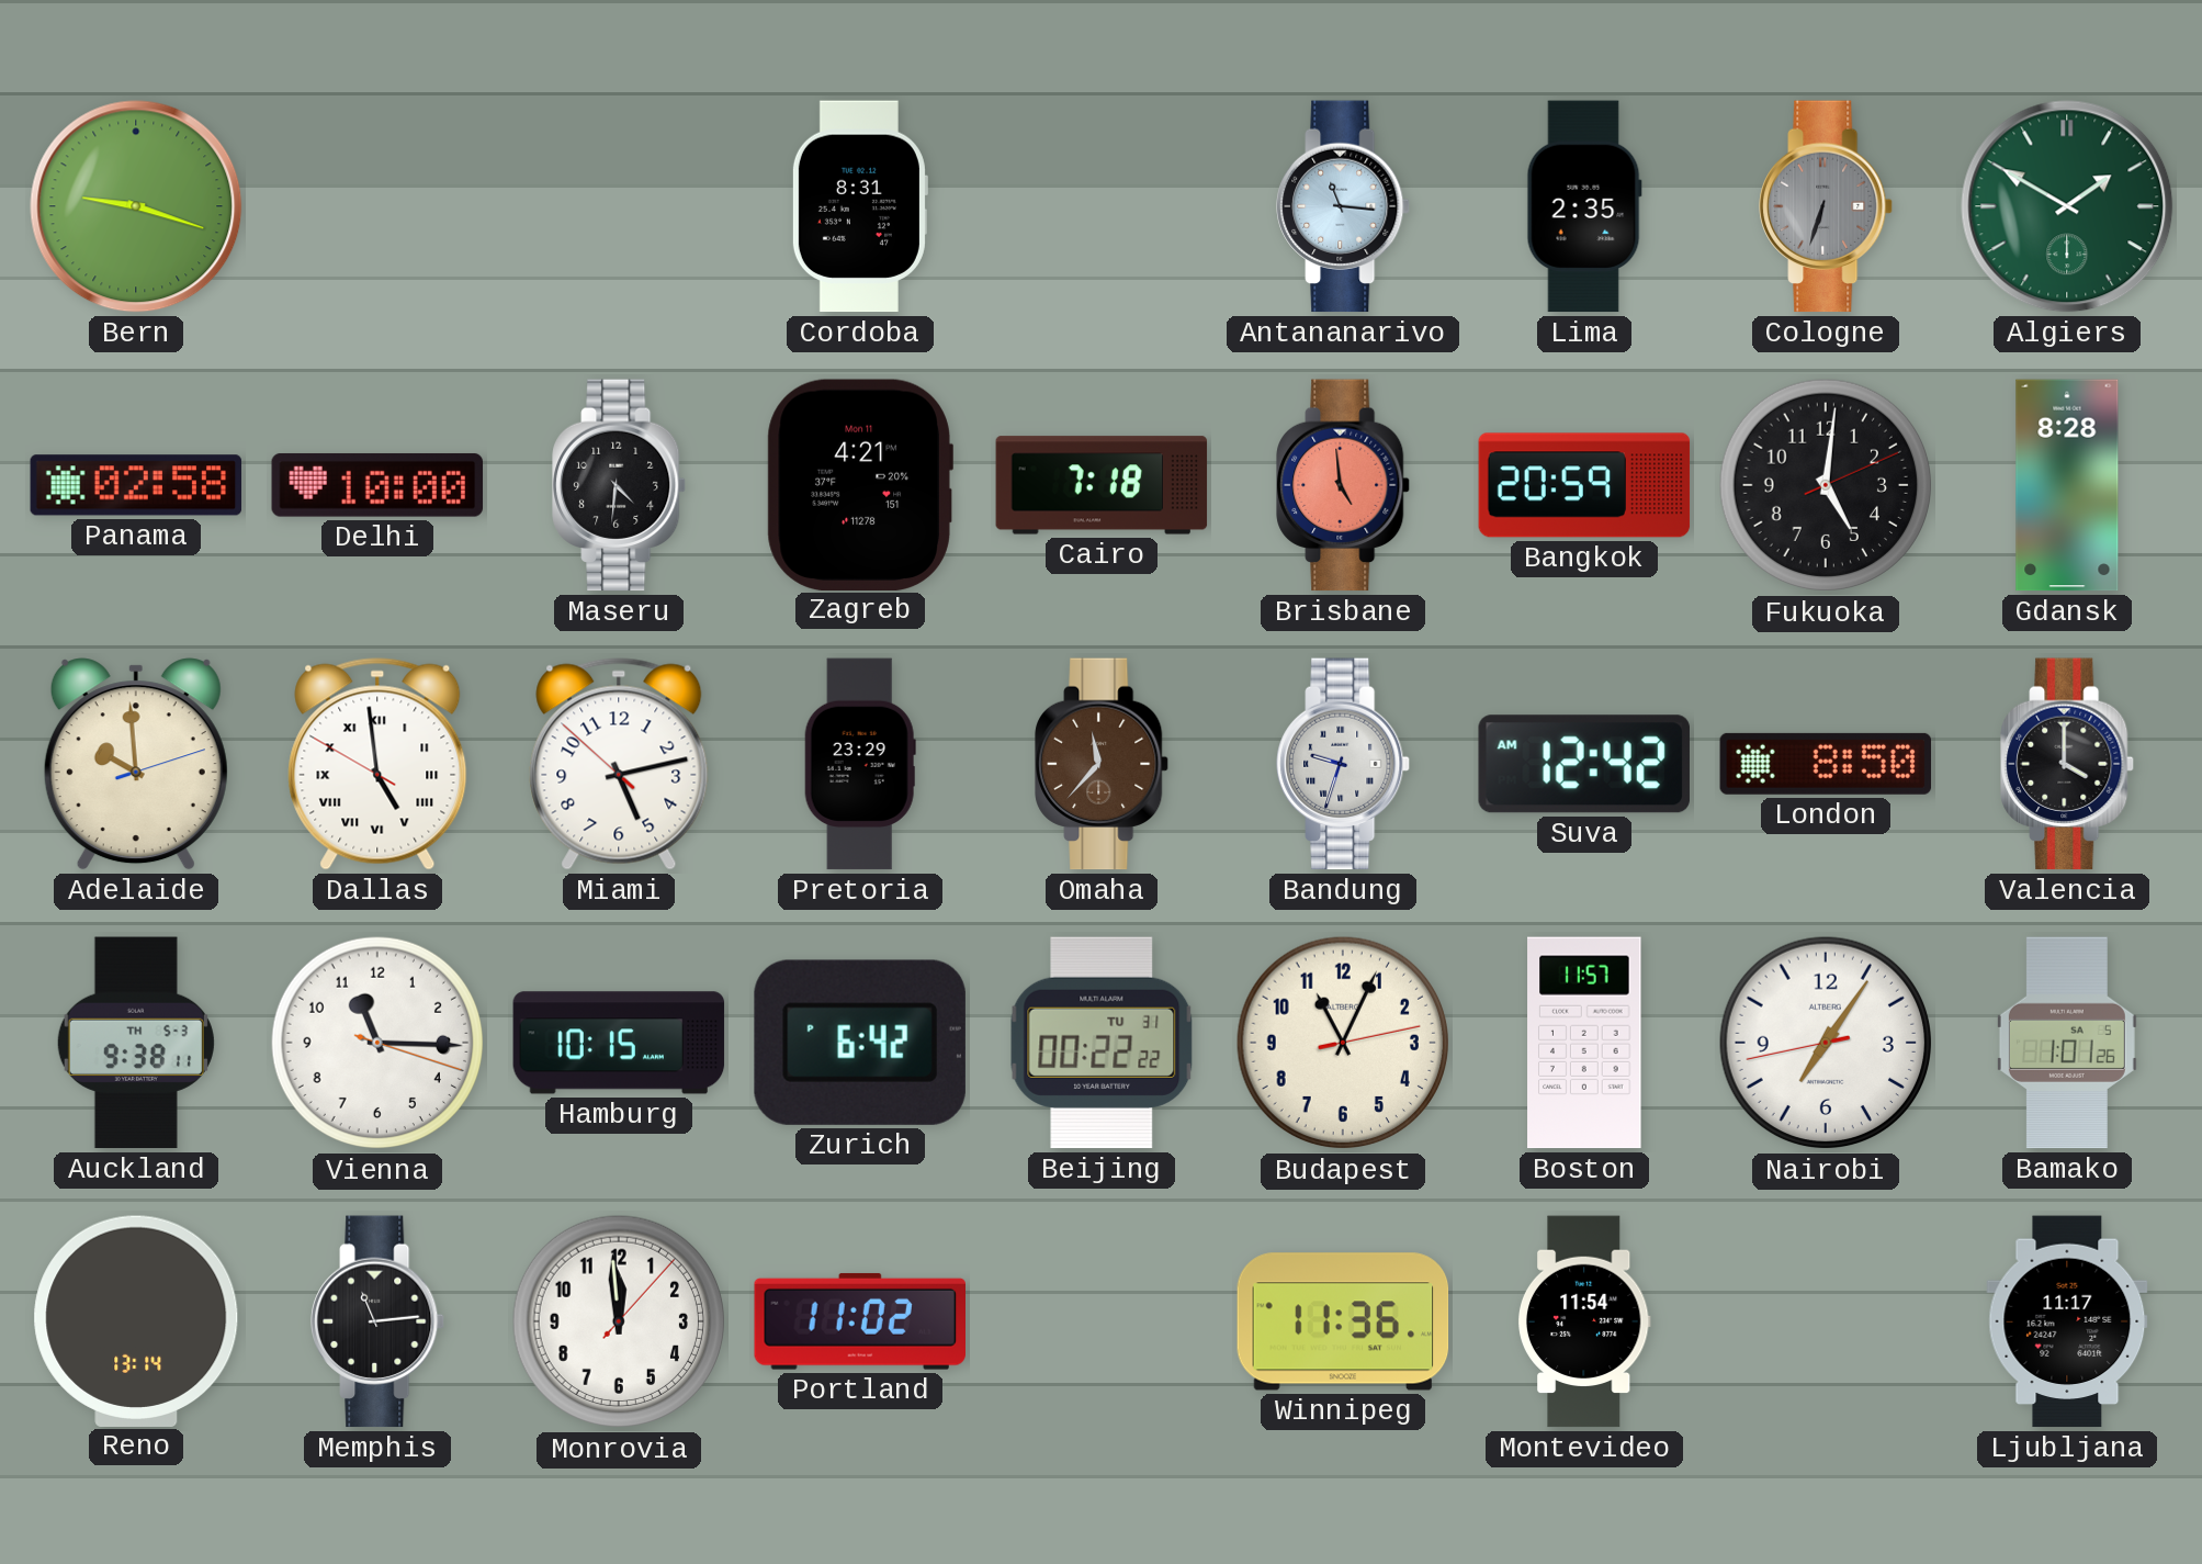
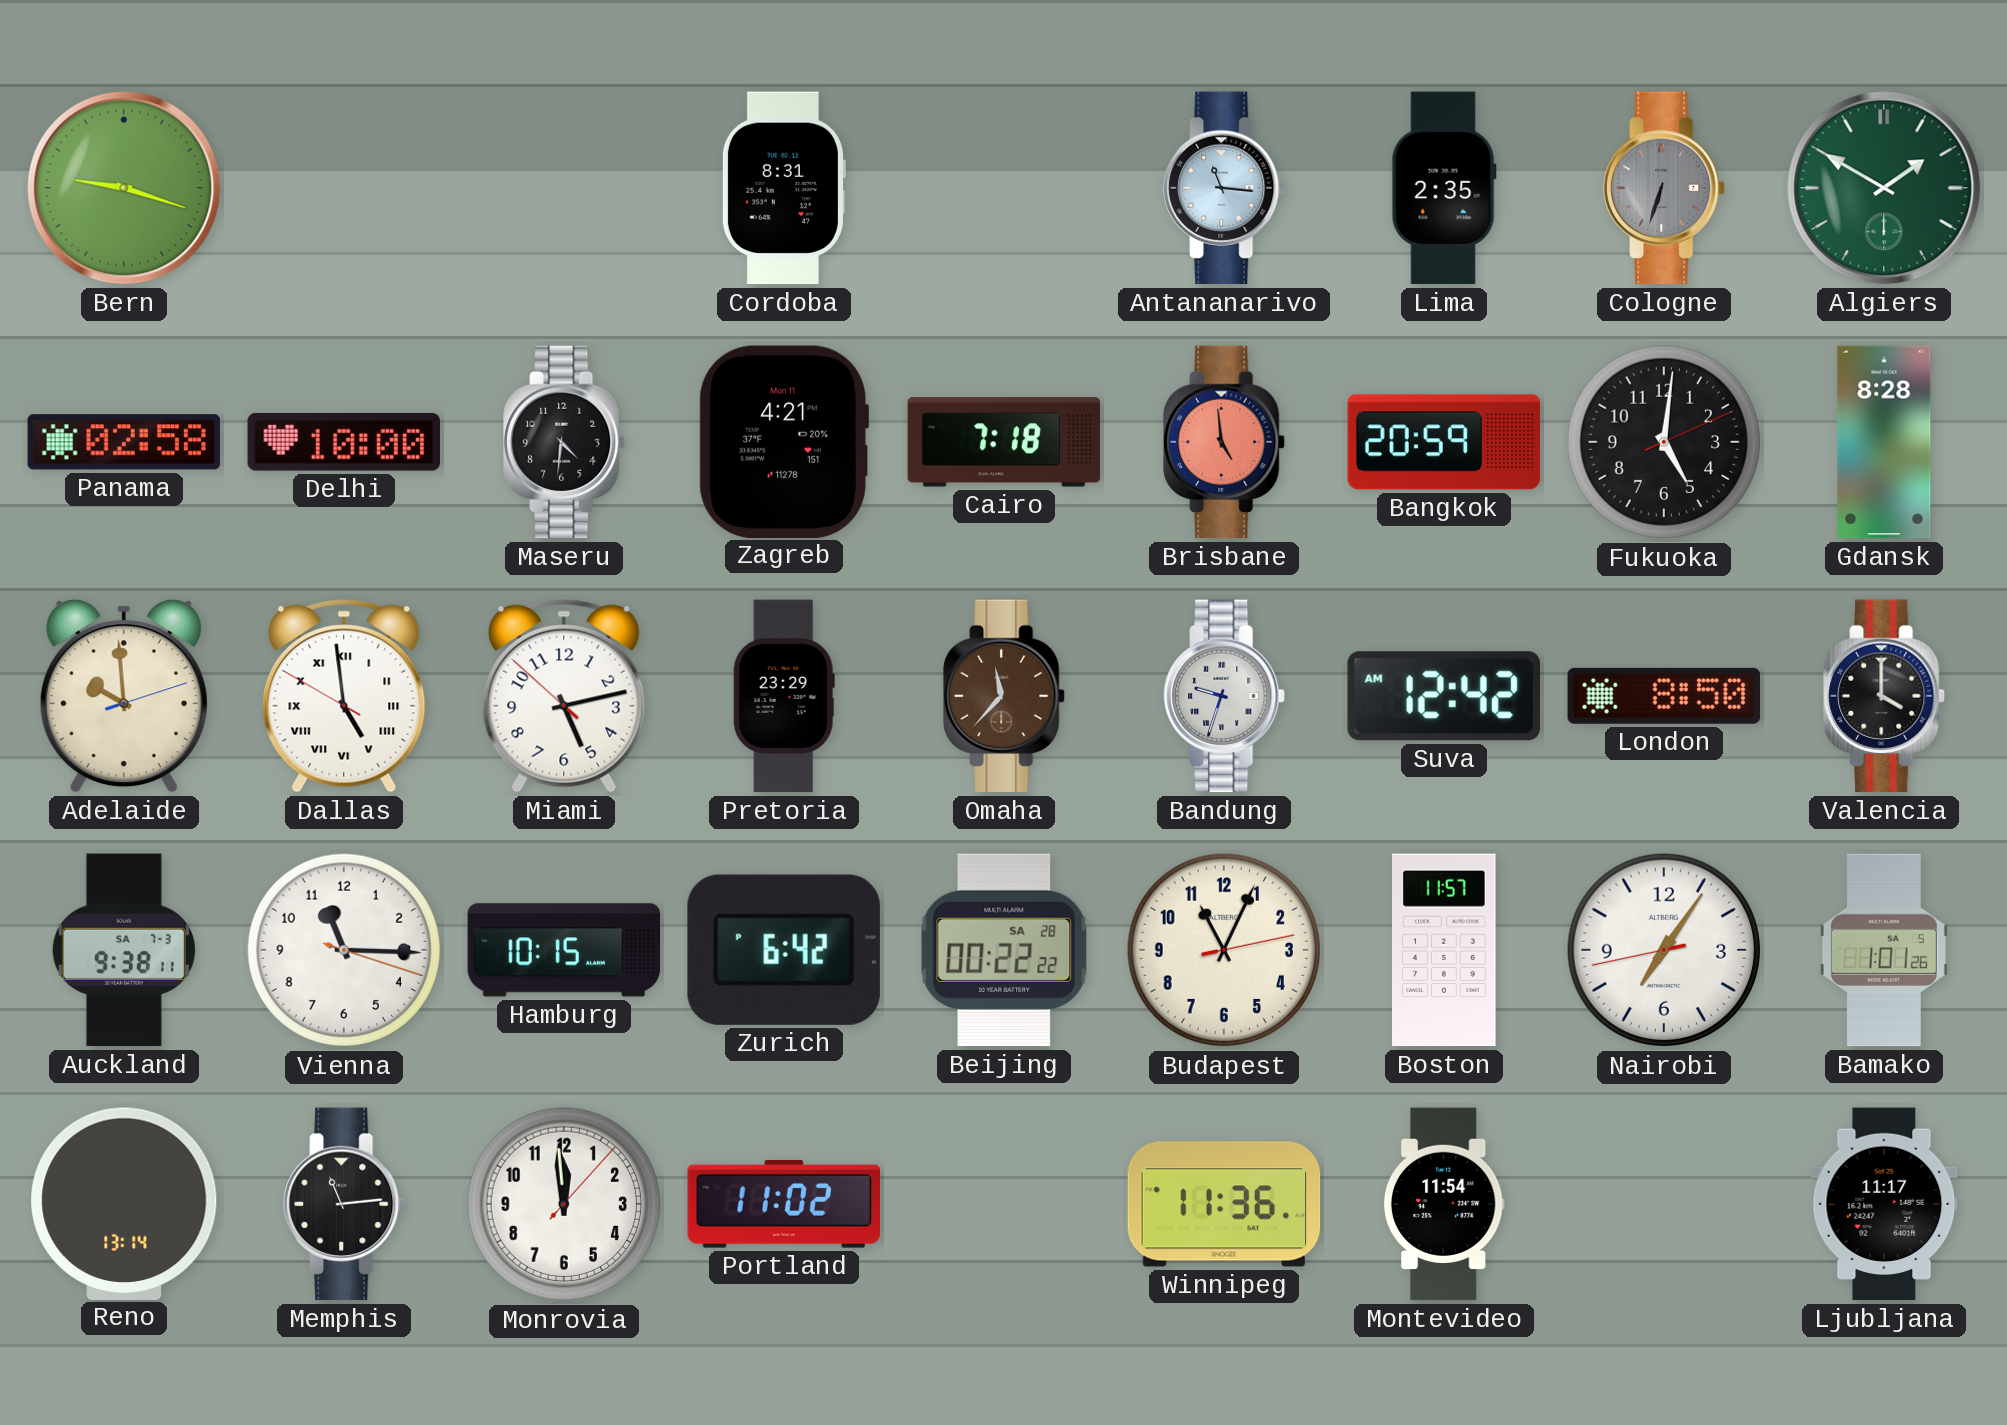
Auckland date: TH 5-3 -> SA 7-3
Beijing date: TU 31 -> SA 28
